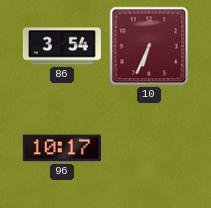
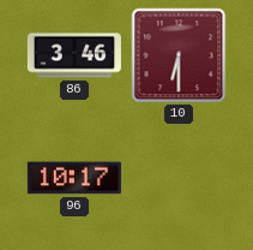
86: 3:54 -> 3:46
10: 6:34 -> 6:30
